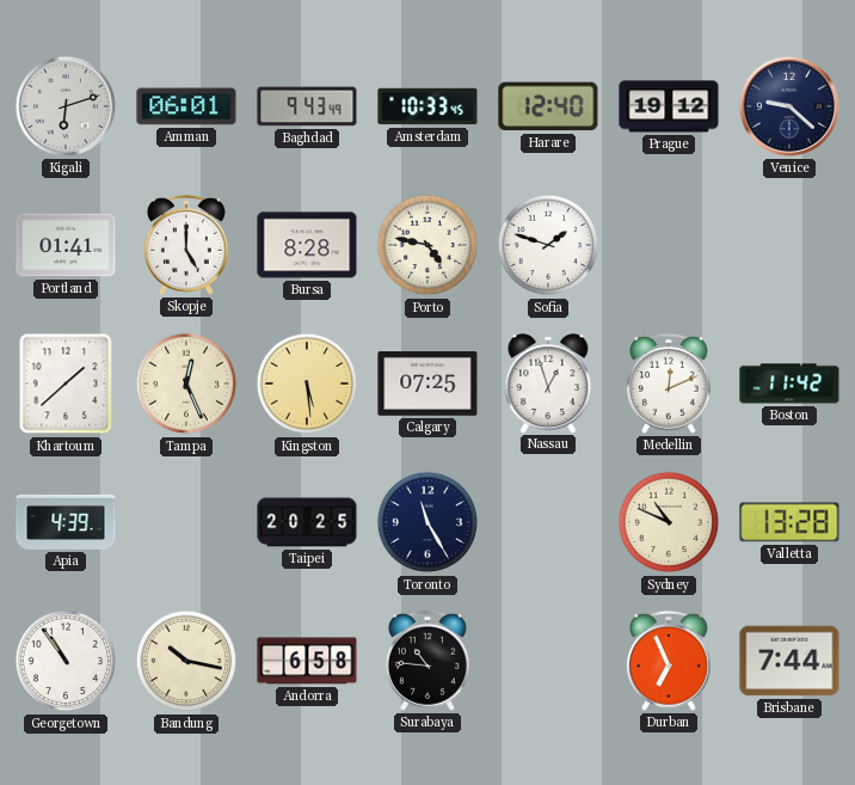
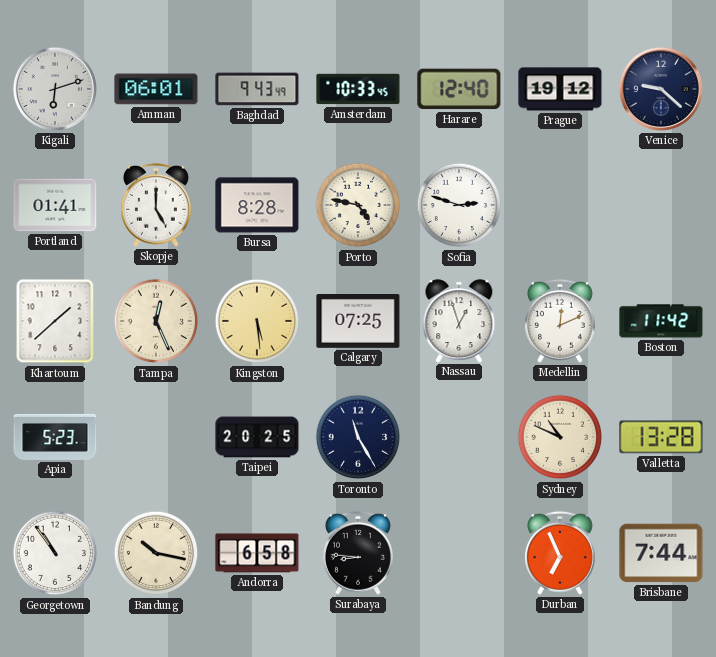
Sofia: 1:48 -> 2:48
Apia: 4:39 -> 5:23
Surabaya: 10:46 -> 8:46
